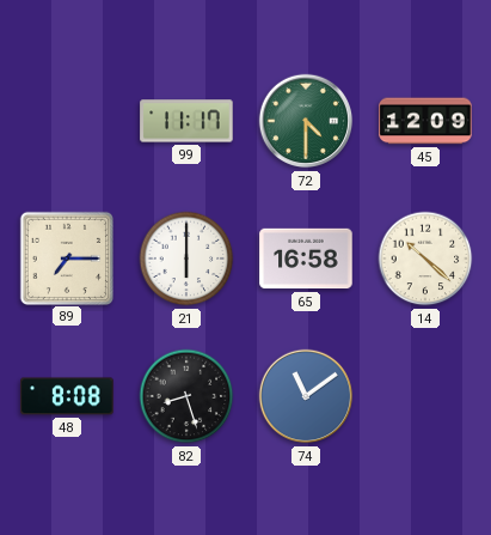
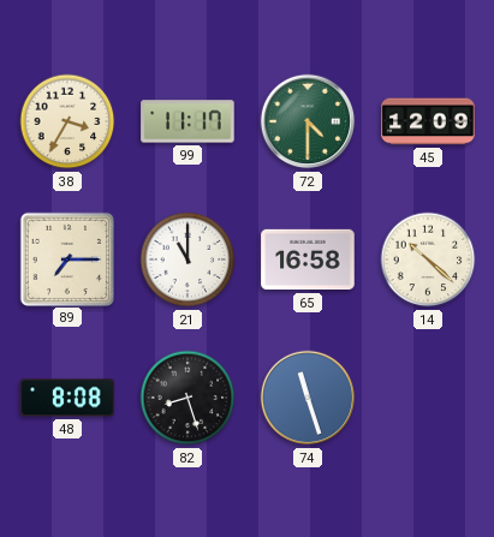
38: none -> 3:35
21: 6:00 -> 11:00
74: 11:09 -> 11:27
